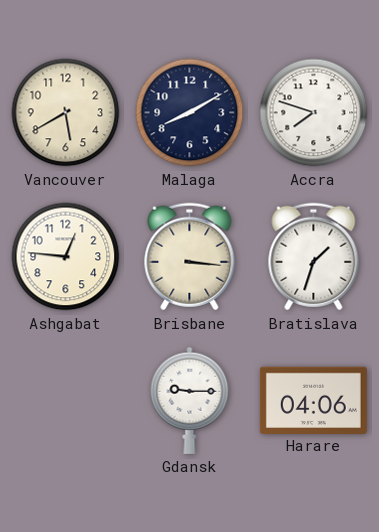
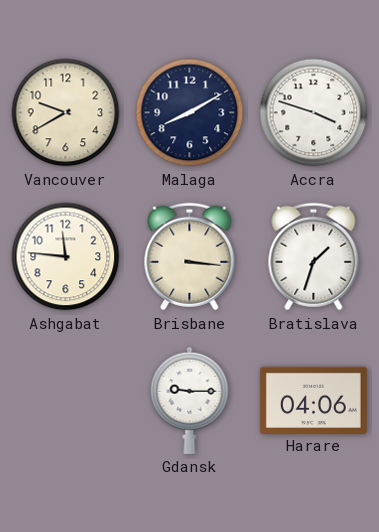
Vancouver: 5:40 -> 9:40
Accra: 7:48 -> 3:48
Ashgabat: 12:46 -> 11:46
